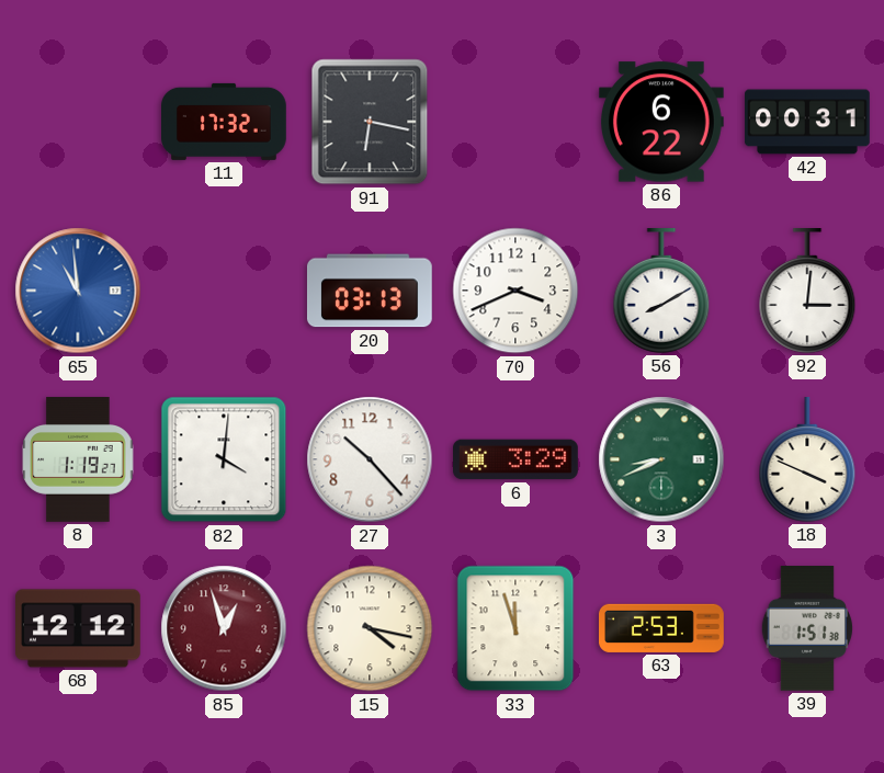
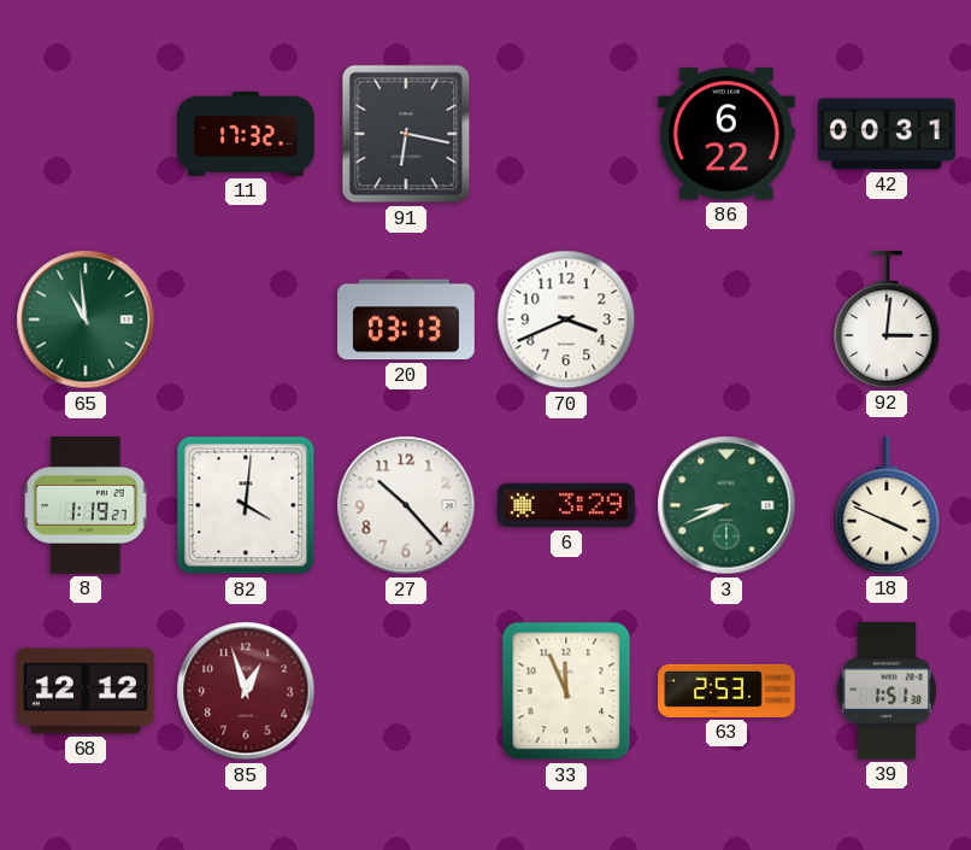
65 dial: blue -> green
56: 8:10 -> none
15: 4:17 -> none
33: 11:57 -> 11:56
